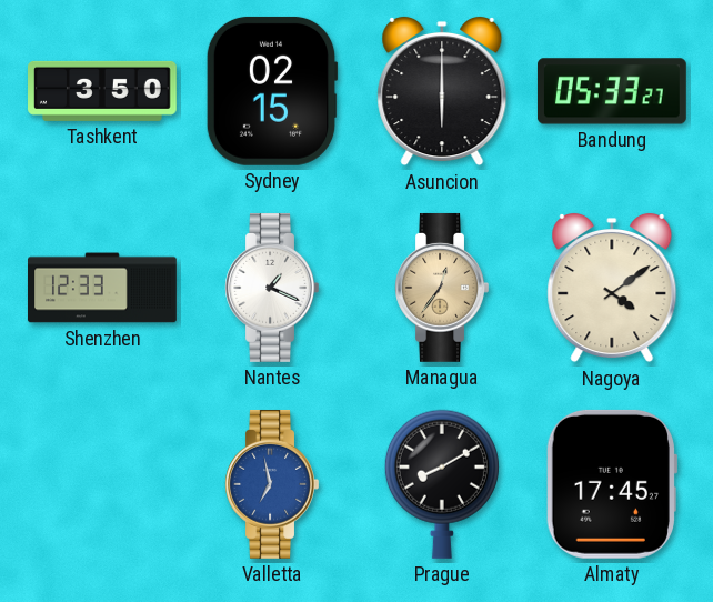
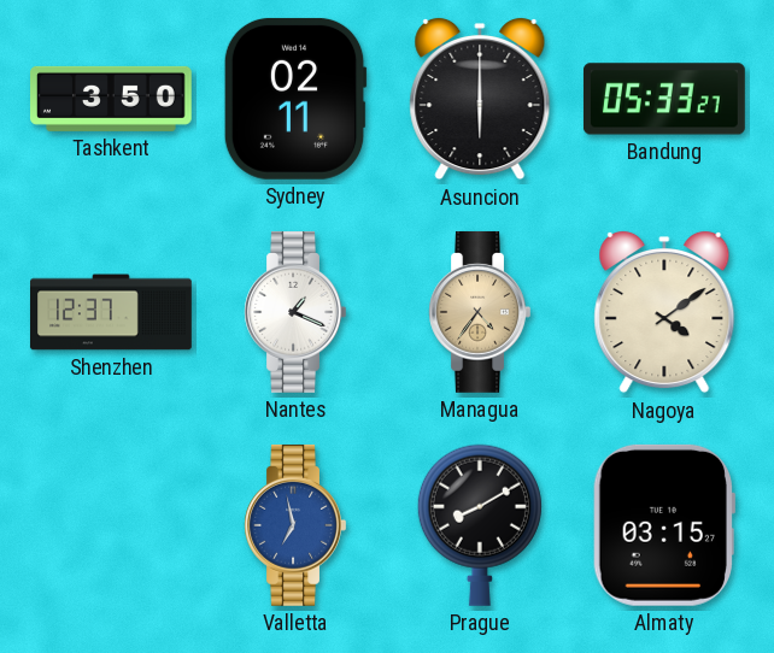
Sydney: 02:15 -> 02:11
Shenzhen: 12:33 -> 12:37
Managua: 12:36 -> 4:36
Almaty: 17:45 -> 03:15
